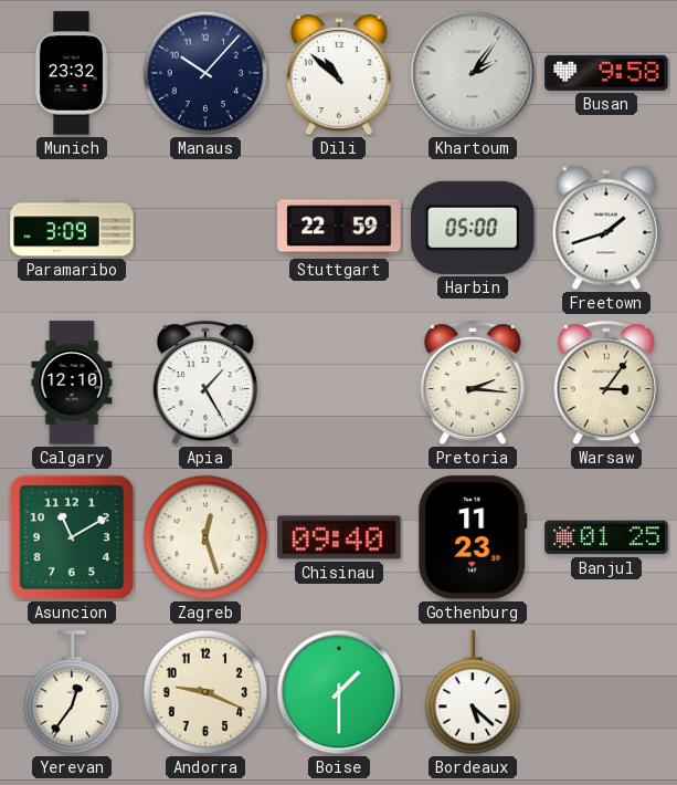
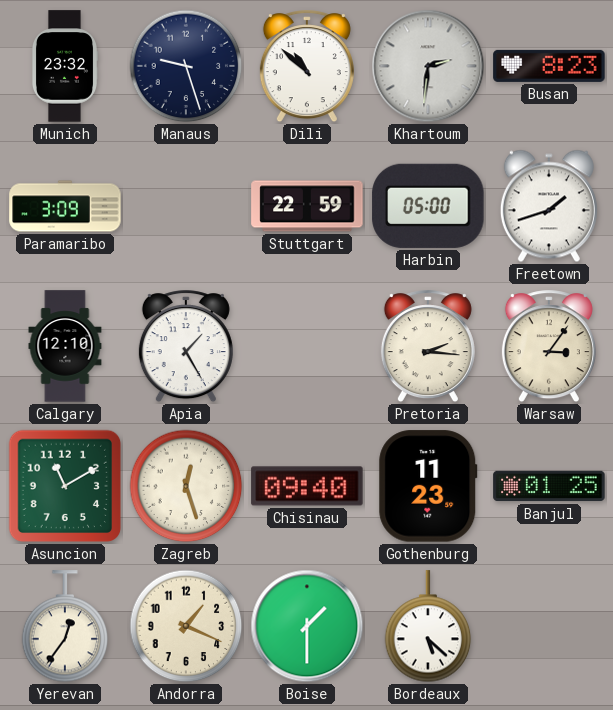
Manaus: 10:07 -> 9:27
Khartoum: 2:06 -> 2:31
Busan: 9:58 -> 8:23
Andorra: 9:19 -> 1:19
